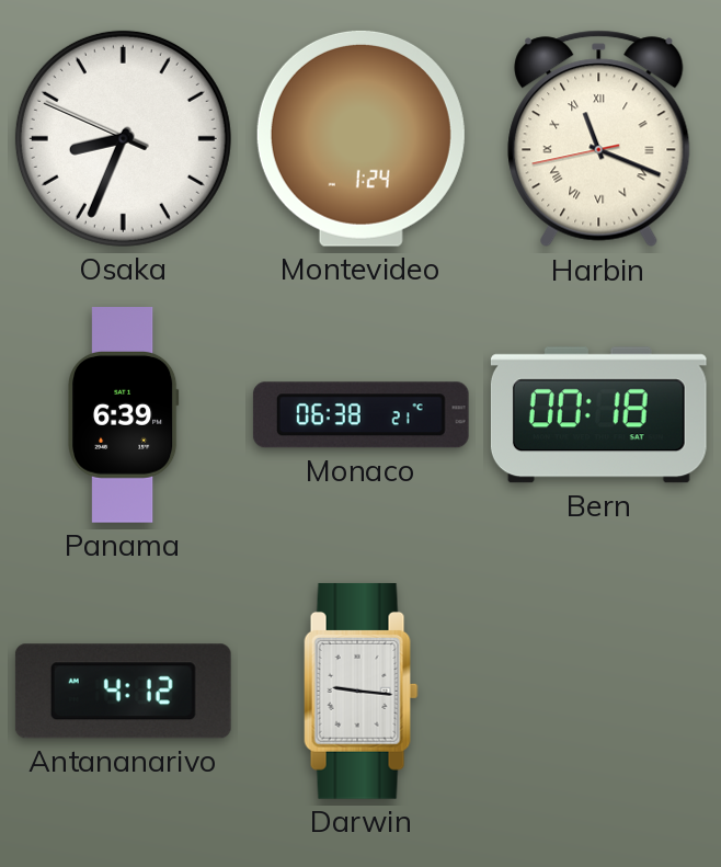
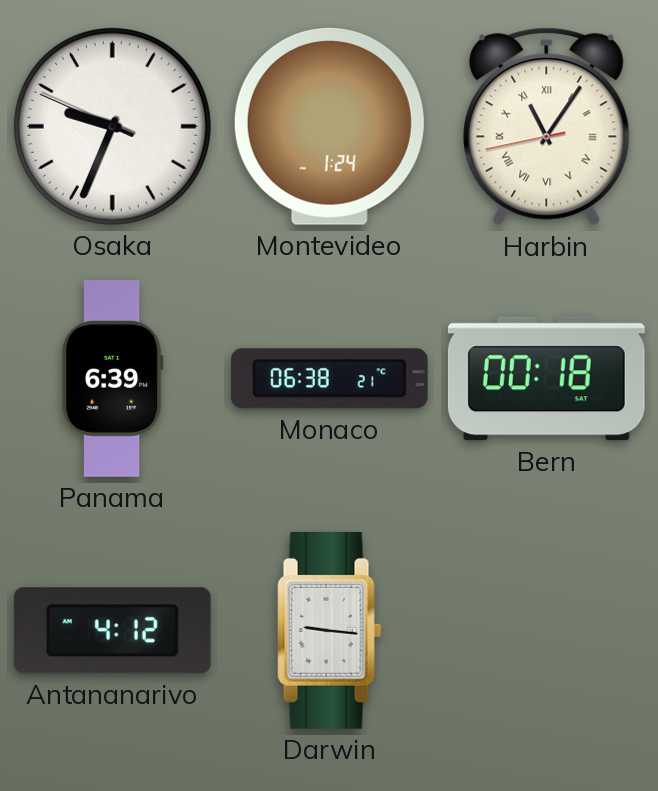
Osaka: 8:33 -> 9:33
Harbin: 11:18 -> 11:05
